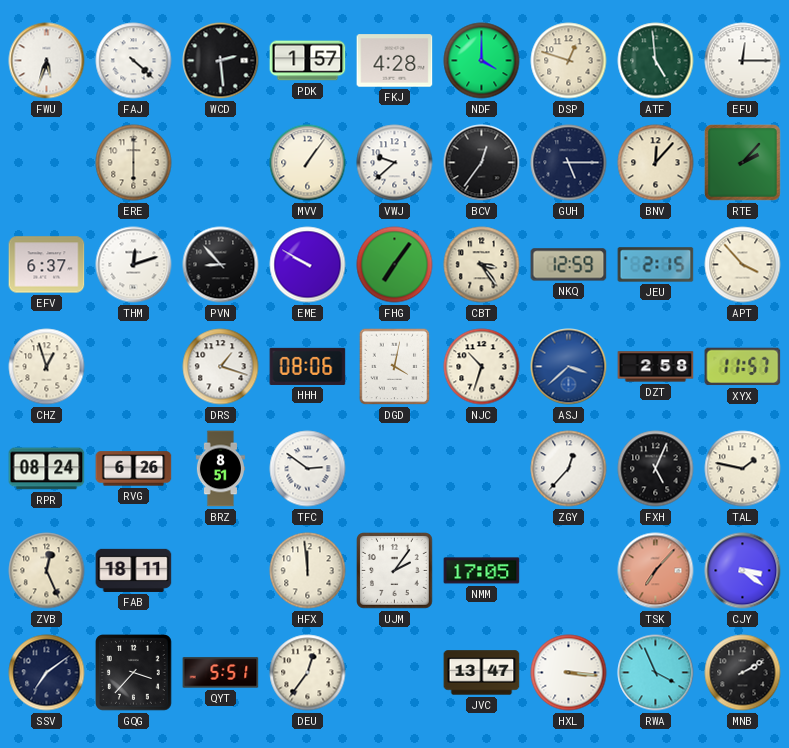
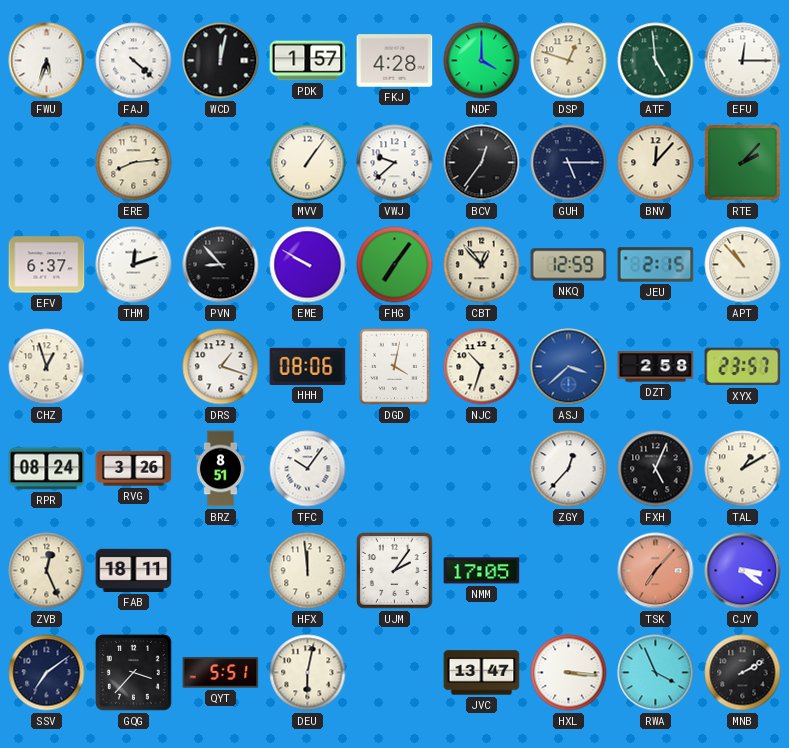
WCD: 2:29 -> 12:02
ERE: 6:00 -> 8:14
CBT: 3:24 -> 12:53
APT: 3:53 -> 10:53
XYX: 11:57 -> 23:57
RVG: 6:26 -> 3:26
TFC: 2:51 -> 10:06
TAL: 1:47 -> 1:10
DEU: 12:36 -> 6:02
